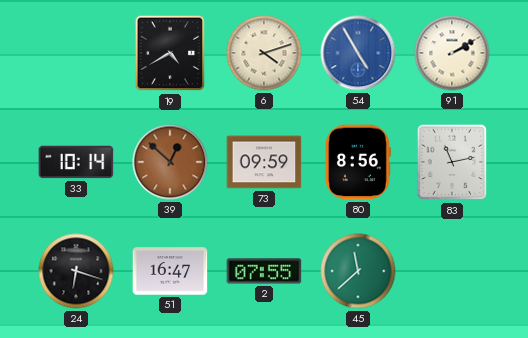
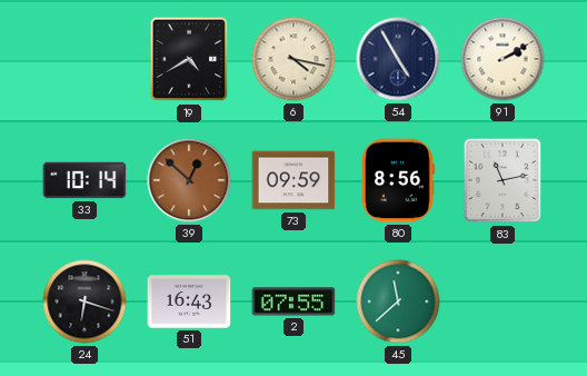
6: 4:12 -> 4:17
54 dial: blue -> navy
51: 16:47 -> 16:43
